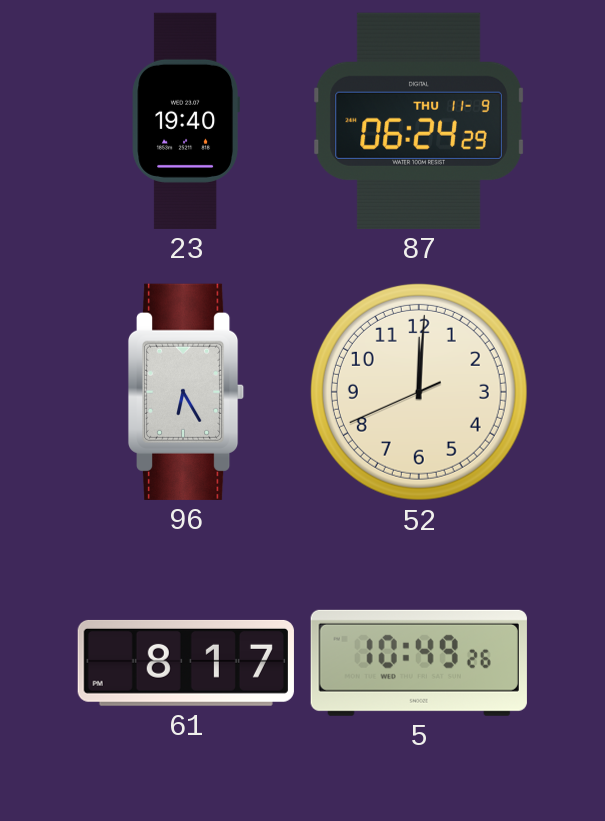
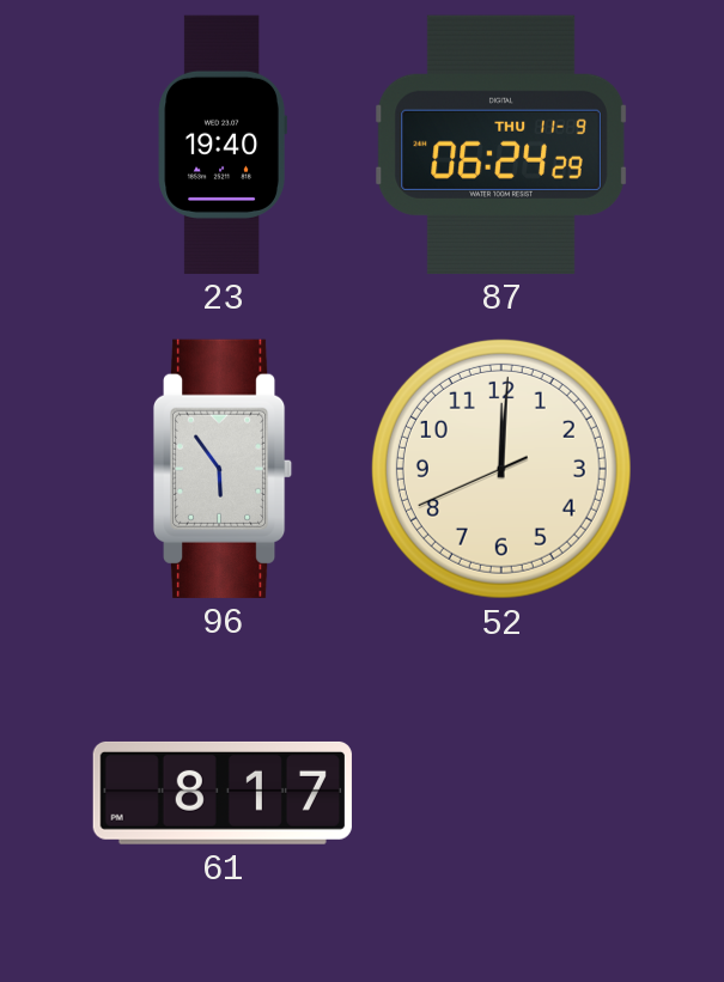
96: 6:25 -> 5:54
5: 10:49 -> none
